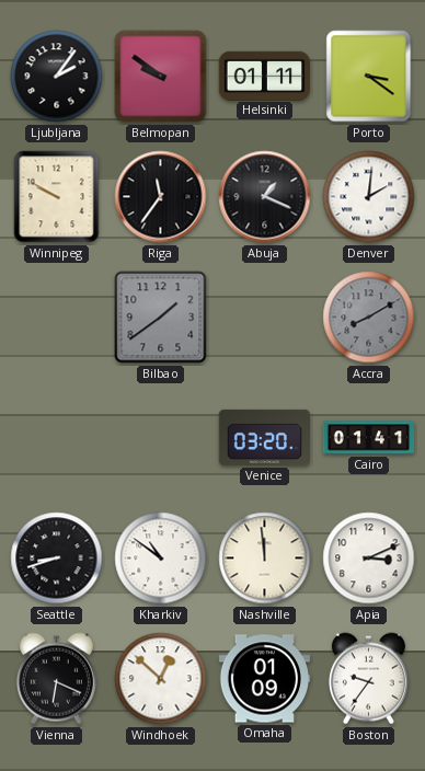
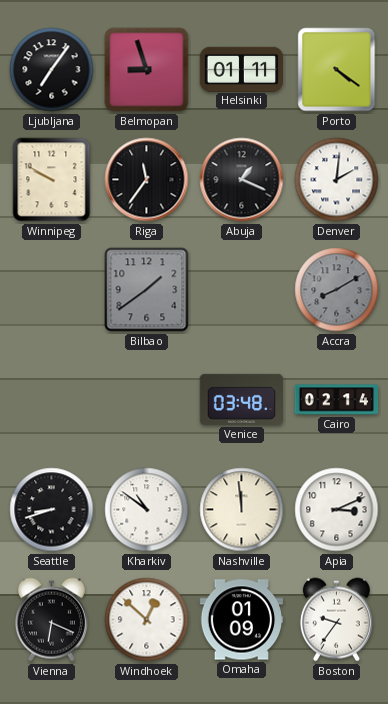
Ljubljana: 2:06 -> 7:06
Belmopan: 9:51 -> 8:57
Porto: 3:21 -> 4:21
Venice: 03:20 -> 03:48
Cairo: 01:41 -> 02:14
